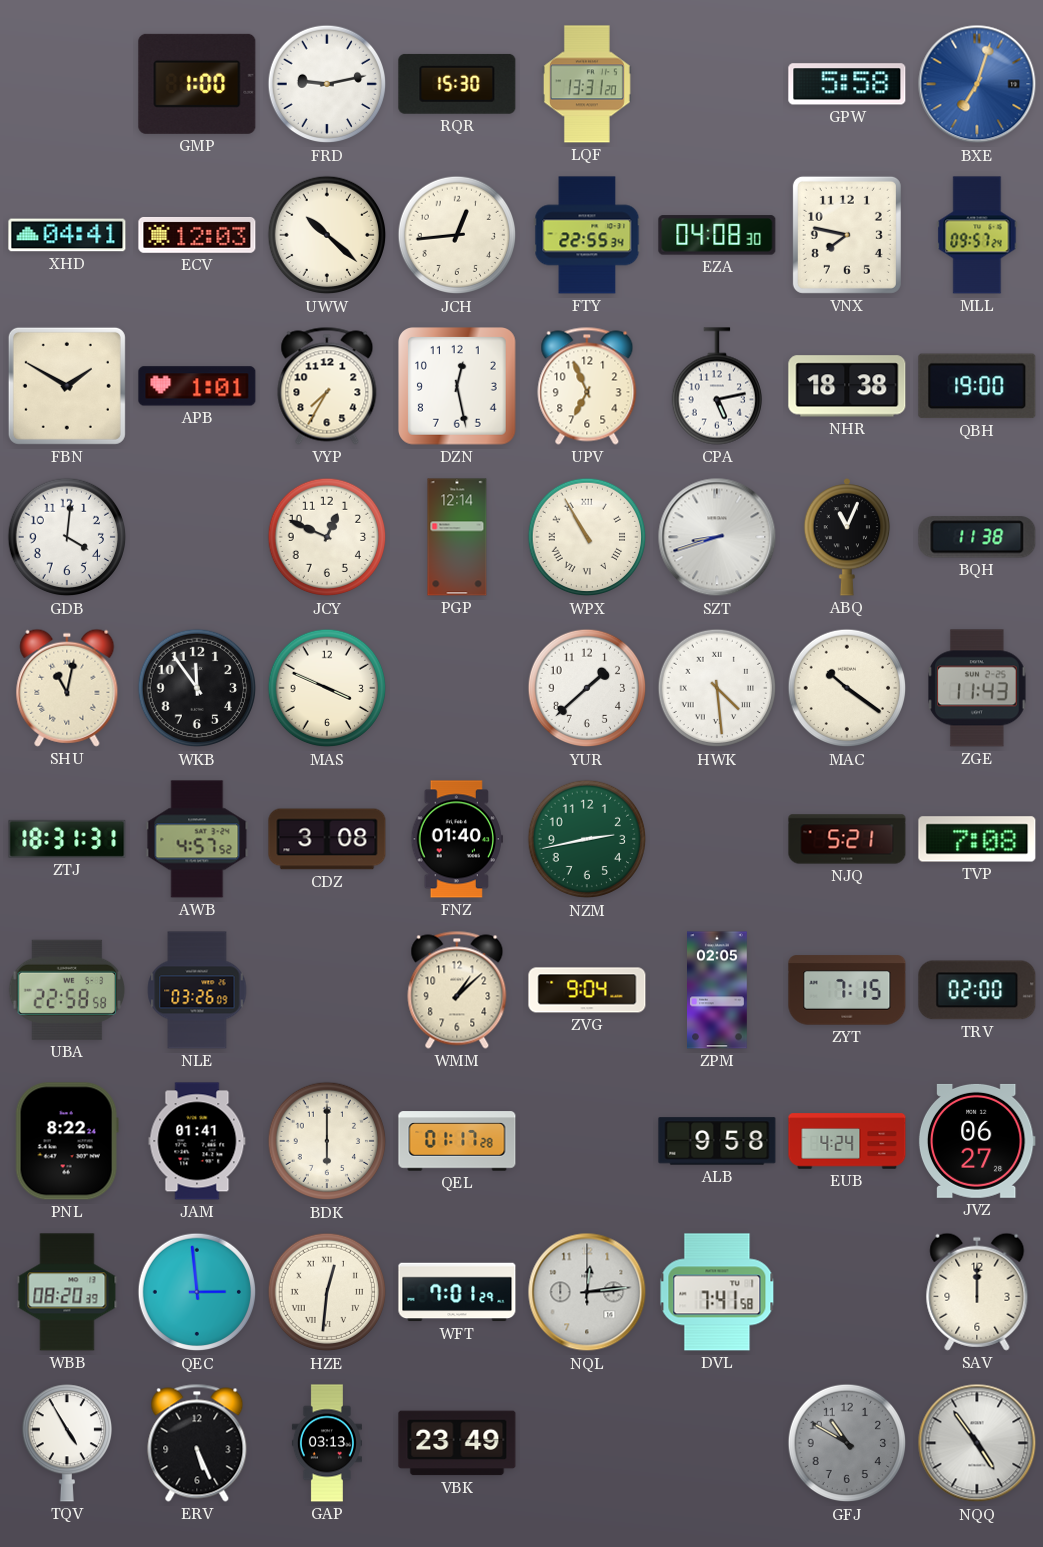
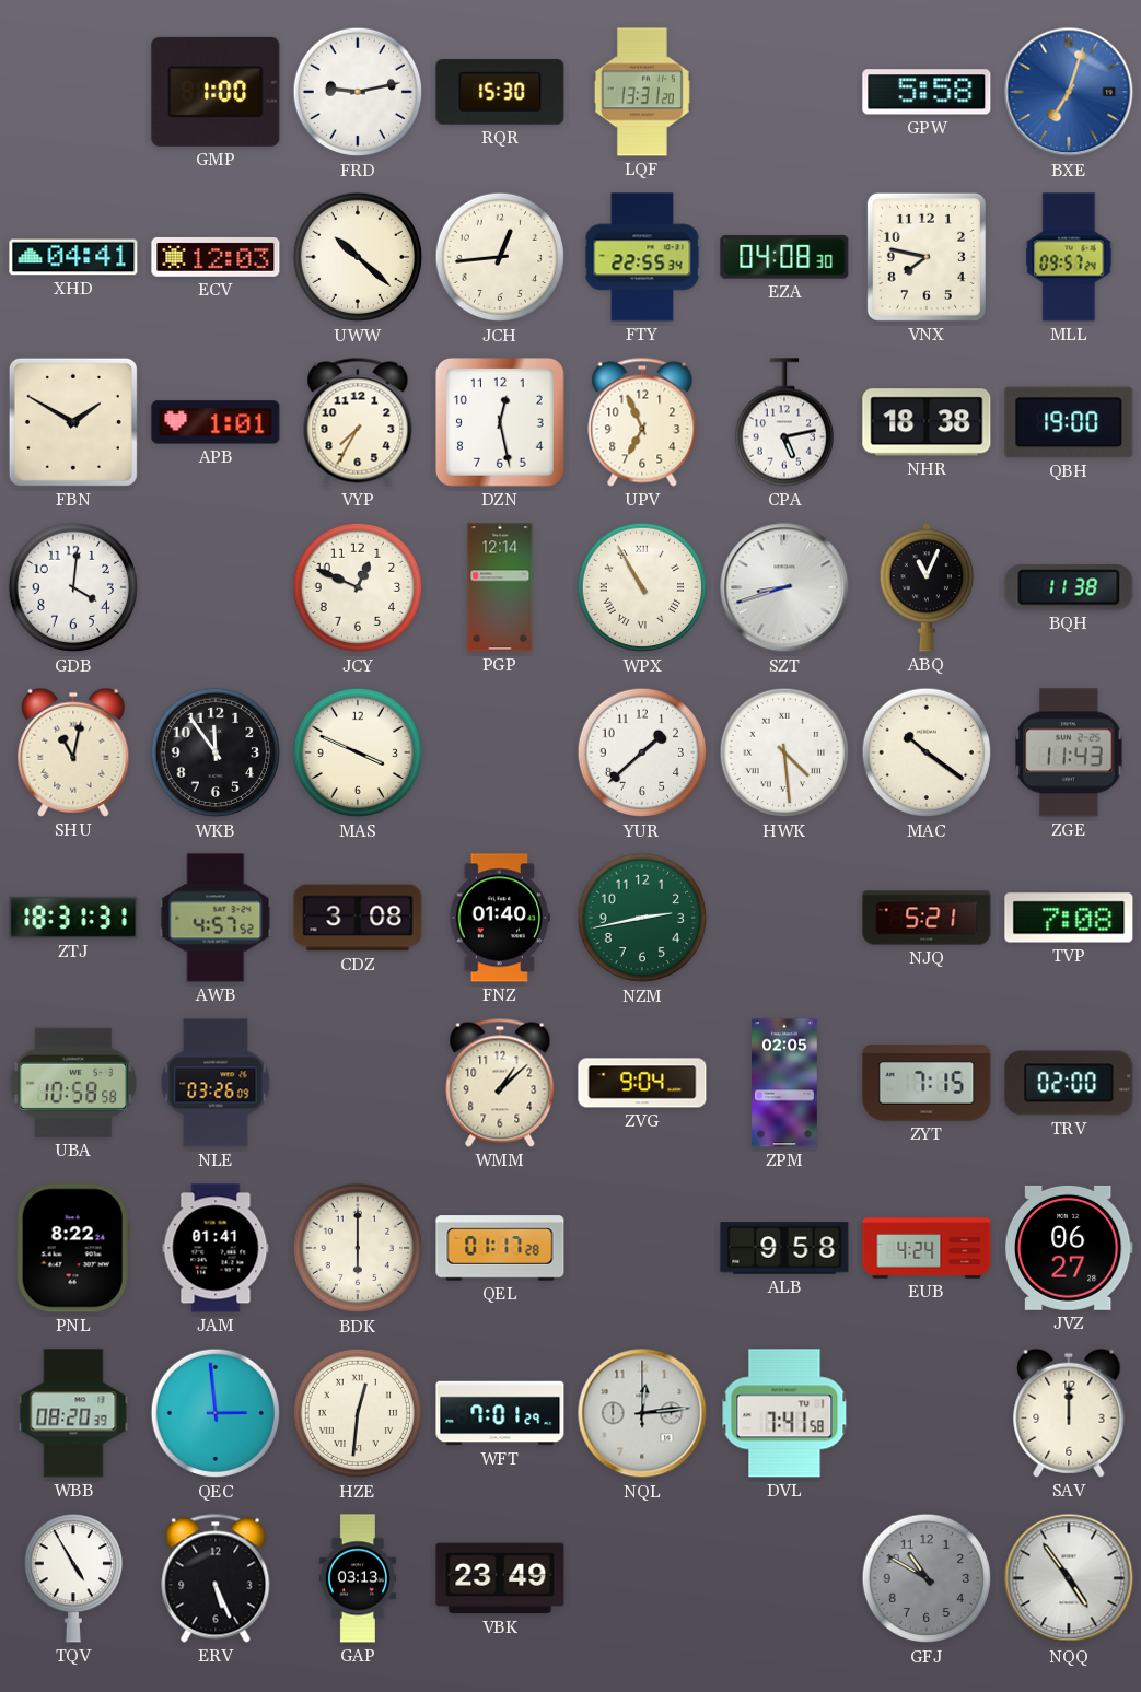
UBA: 22:58 -> 10:58
